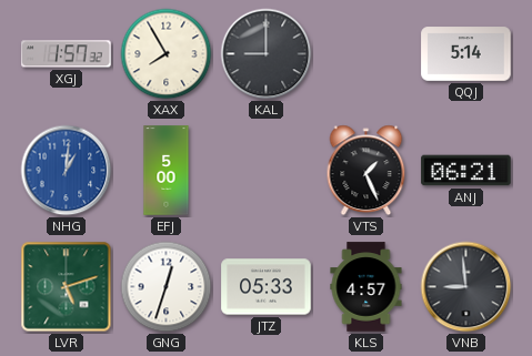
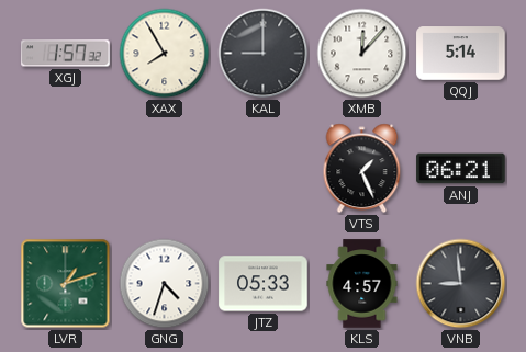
XMB: none -> 12:07
NHG: 1:01 -> none
EFJ: 5:00 -> none
LVR: 5:12 -> 1:12
GNG: 12:33 -> 4:33
